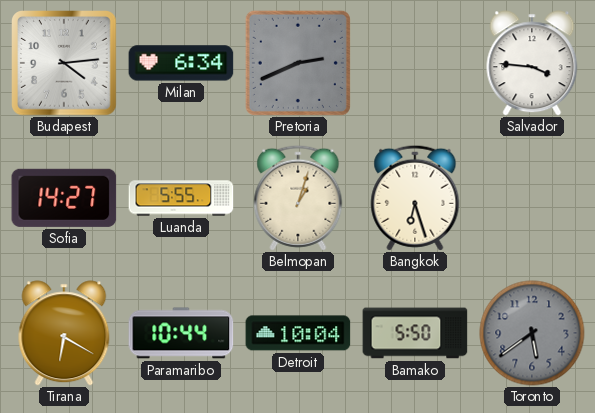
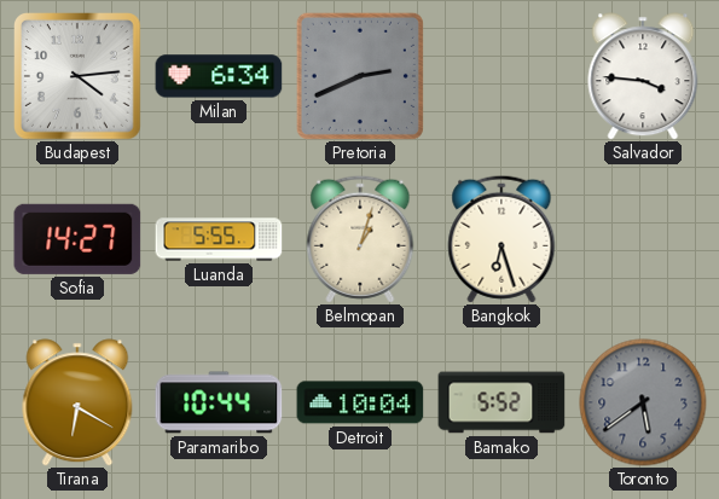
Bamako: 5:50 -> 5:52
